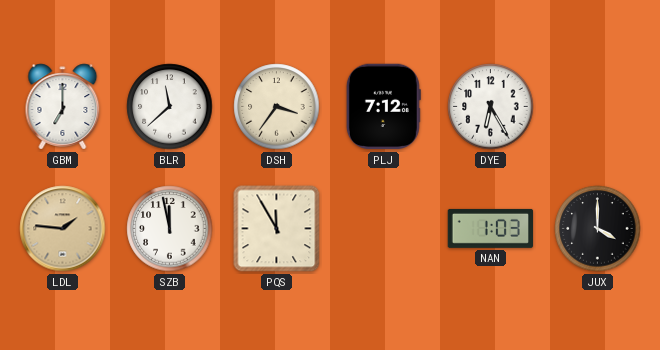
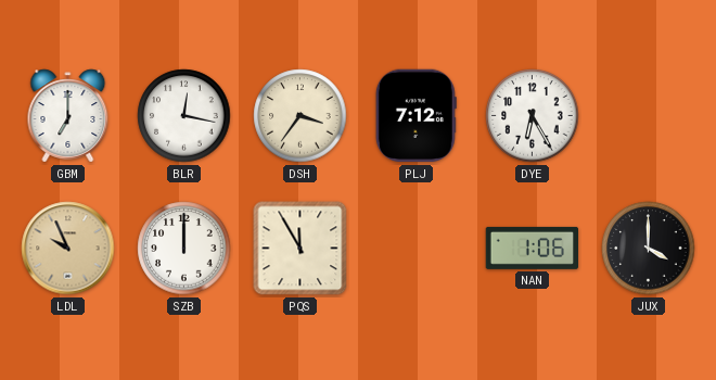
BLR: 11:38 -> 12:17
LDL: 1:46 -> 9:56
SZB: 11:58 -> 12:00
NAN: 1:03 -> 1:06
